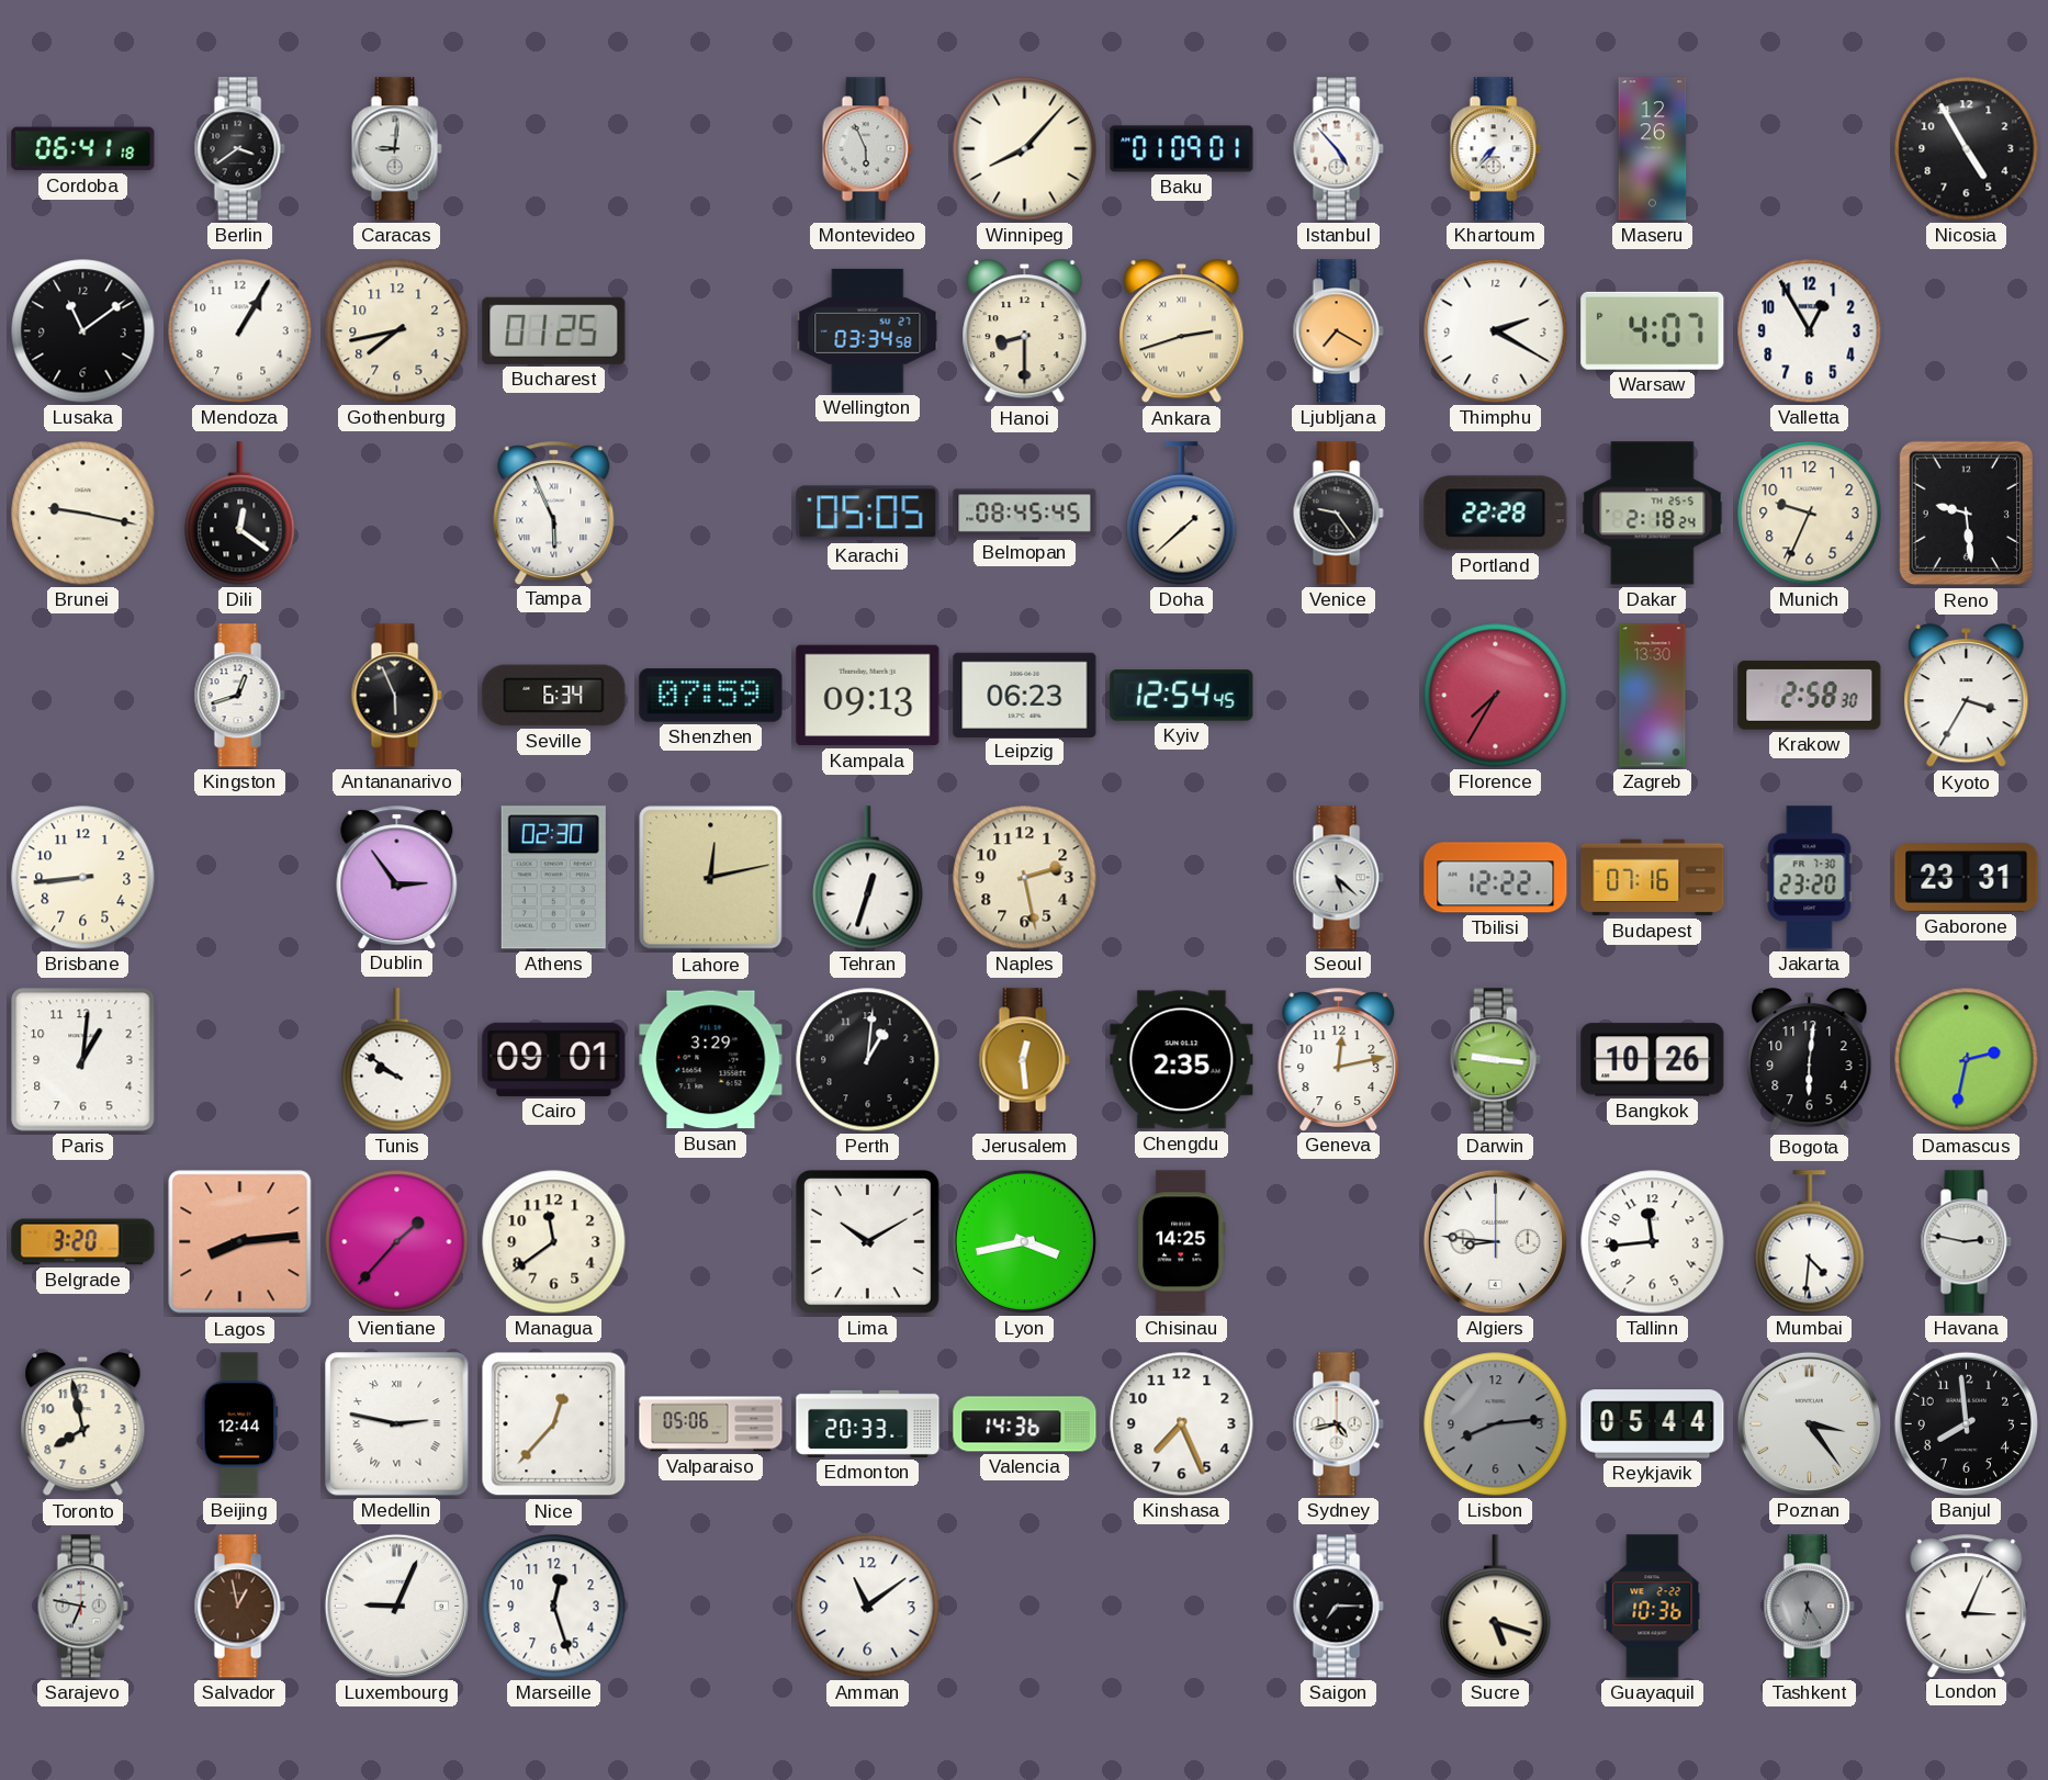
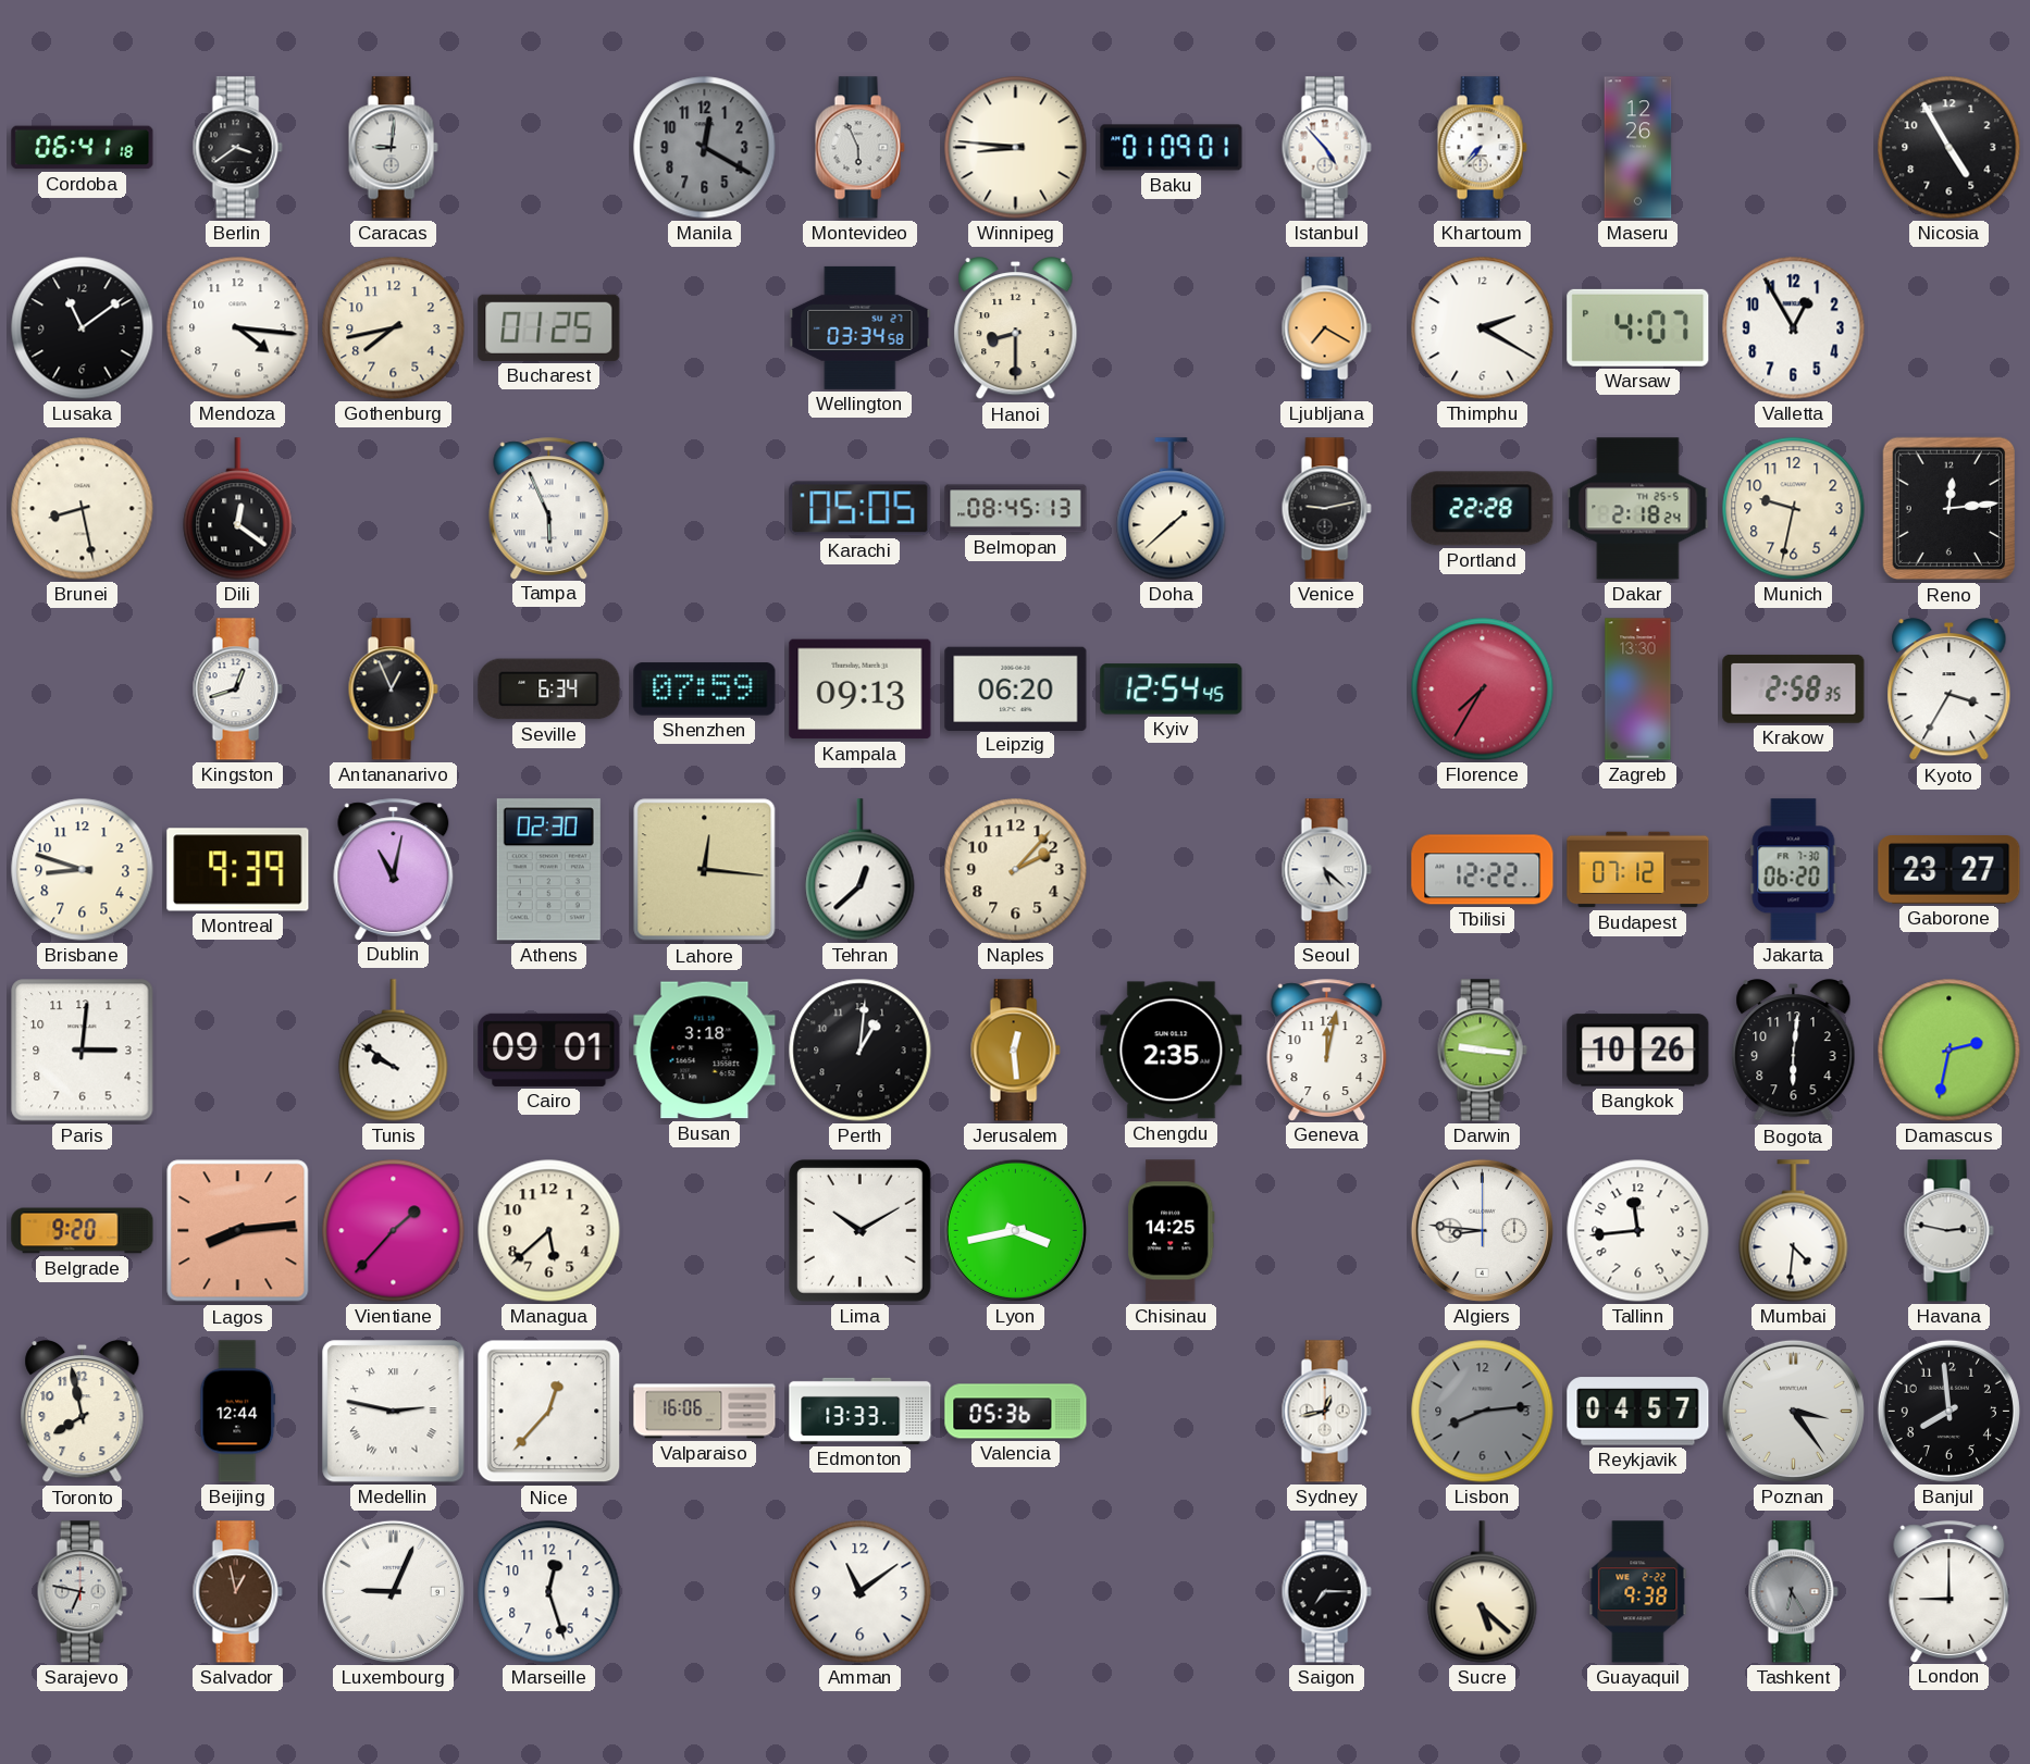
Manila: none -> 12:20
Winnipeg: 8:07 -> 8:46
Mendoza: 1:05 -> 4:16
Ankara: 2:42 -> none
Brunei: 9:17 -> 8:28
Belmopan: 08:45:45 -> 08:45:13
Venice: 9:24 -> 9:13
Munich: 9:34 -> 9:32
Reno: 9:29 -> 12:14
Antananarivo: 5:56 -> 12:56
Leipzig: 06:23 -> 06:20
Krakow: 2:58:30 -> 2:58:35
Brisbane: 8:44 -> 8:48
Montreal: none -> 9:39
Dublin: 2:54 -> 11:02
Lahore: 12:13 -> 12:16
Tehran: 12:33 -> 12:38
Naples: 2:28 -> 2:07
Budapest: 07:16 -> 07:12
Jakarta: 23:20 -> 06:20
Gaborone: 23:31 -> 23:27
Paris: 1:01 -> 3:01
Busan: 3:29 -> 3:18
Geneva: 12:13 -> 12:02
Belgrade: 3:20 -> 9:20
Managua: 11:39 -> 5:38
Valparaiso: 05:06 -> 16:06
Edmonton: 20:33 -> 13:33
Valencia: 14:36 -> 05:36
Kinshasa: 7:26 -> none
Sydney: 4:43 -> 12:43
Reykjavik: 05:44 -> 04:57
Sucre: 5:18 -> 5:22
Guayaquil: 10:36 -> 9:38
London: 3:04 -> 9:00
